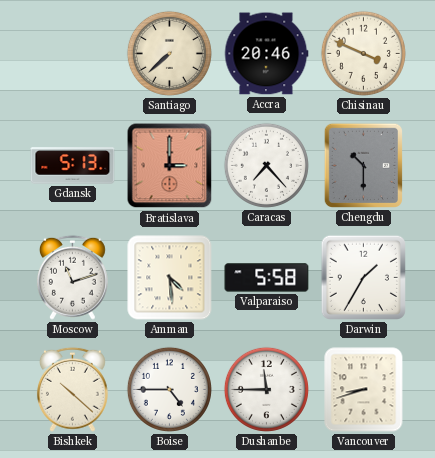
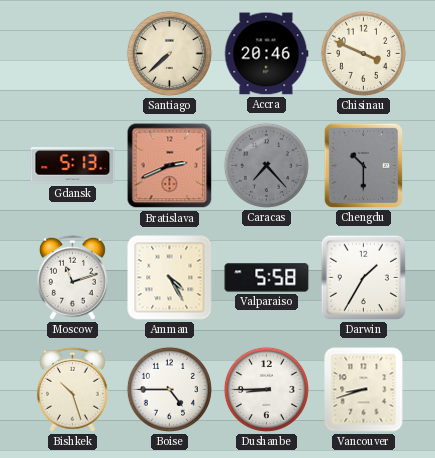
Bratislava: 3:00 -> 2:41
Caracas dial: white -> grey
Amman: 4:29 -> 4:25
Bishkek: 10:22 -> 10:27
Dushanbe: 11:45 -> 8:45
